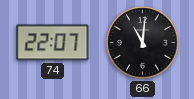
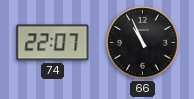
66: 11:01 -> 10:56
